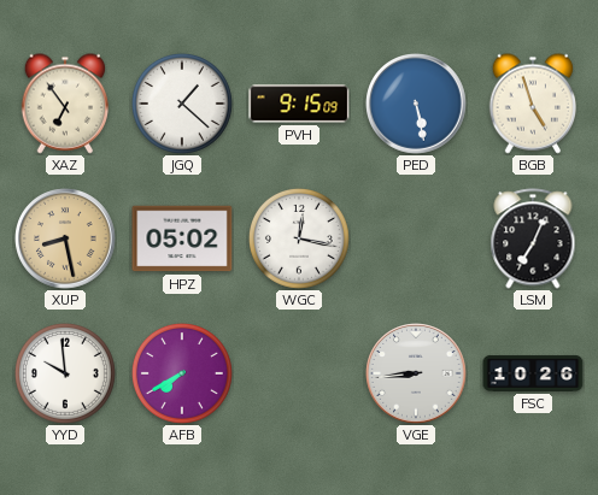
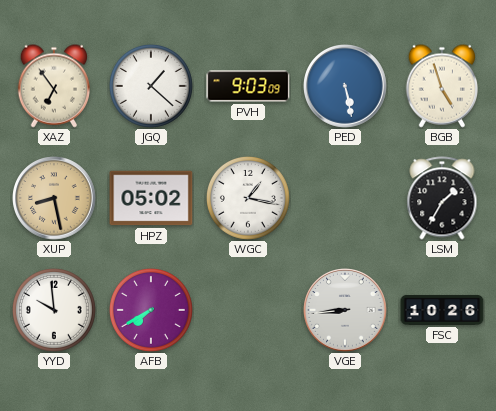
PVH: 9:15 -> 9:03
WGC: 12:17 -> 1:17
LSM: 7:04 -> 1:35
